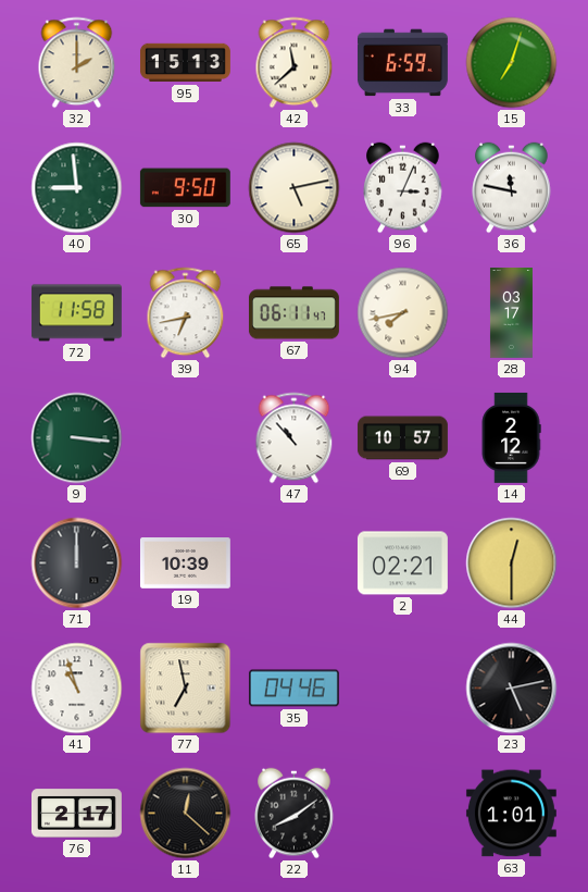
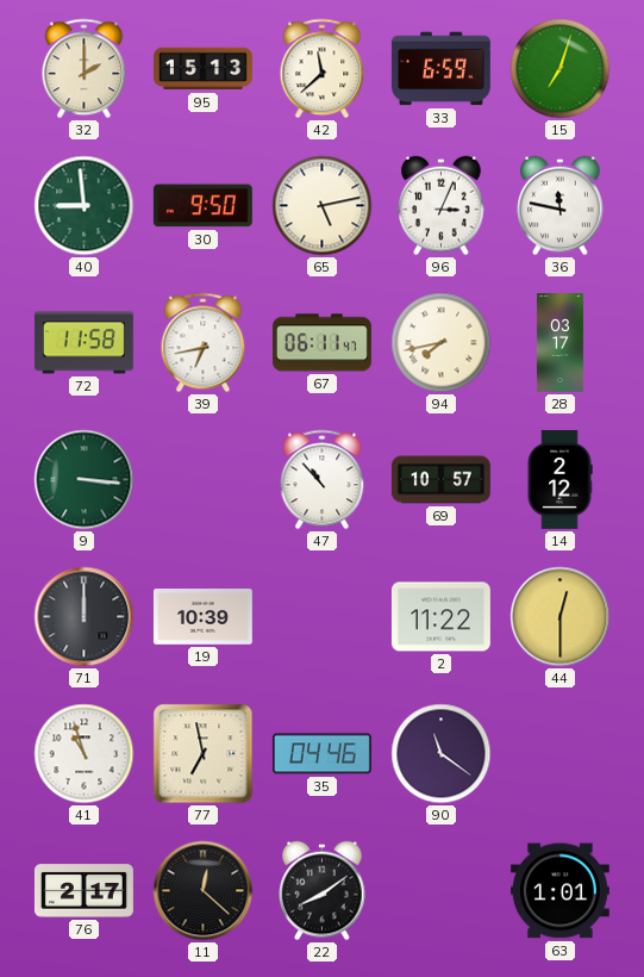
2: 02:21 -> 11:22
90: none -> 11:21
23: 5:13 -> none
